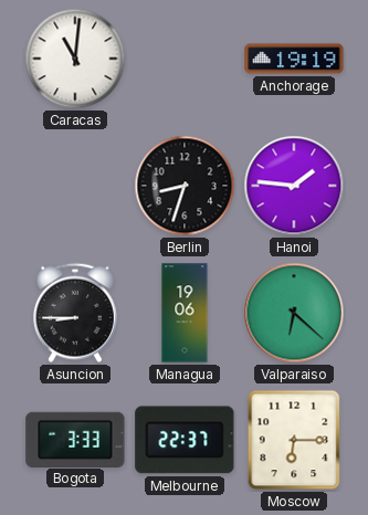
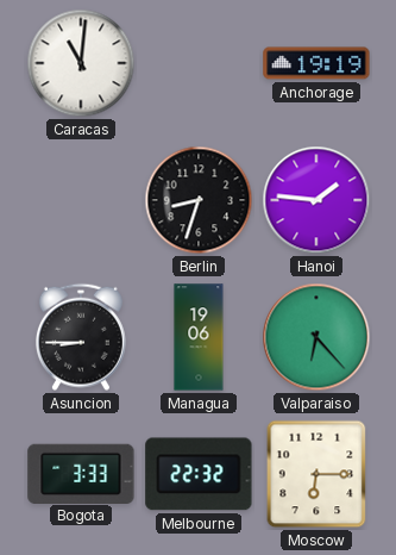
Valparaiso: 6:22 -> 6:23
Melbourne: 22:37 -> 22:32
